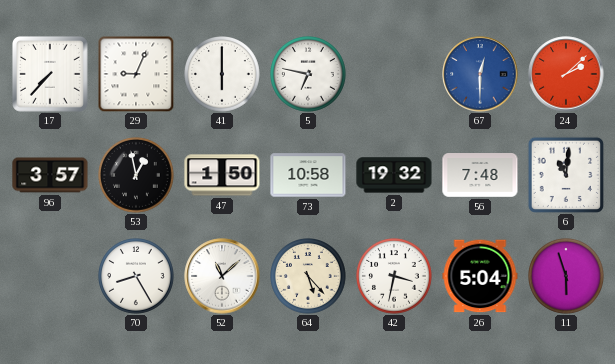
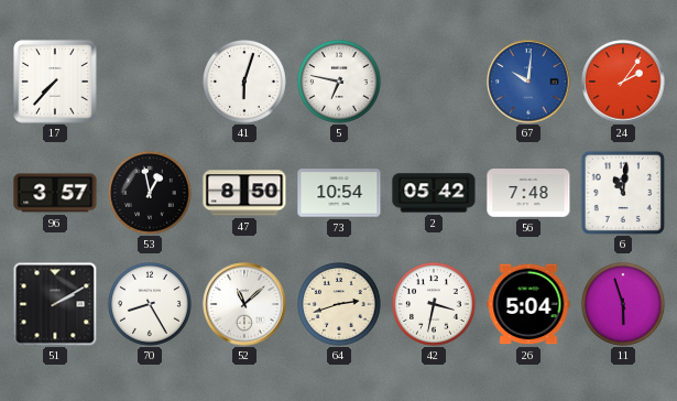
29: 9:04 -> none
41: 6:00 -> 6:03
67: 12:30 -> 10:01
24: 2:08 -> 2:06
47: 1:50 -> 8:50
73: 10:58 -> 10:54
2: 19:32 -> 05:42
51: none -> 2:10
64: 5:23 -> 2:42
